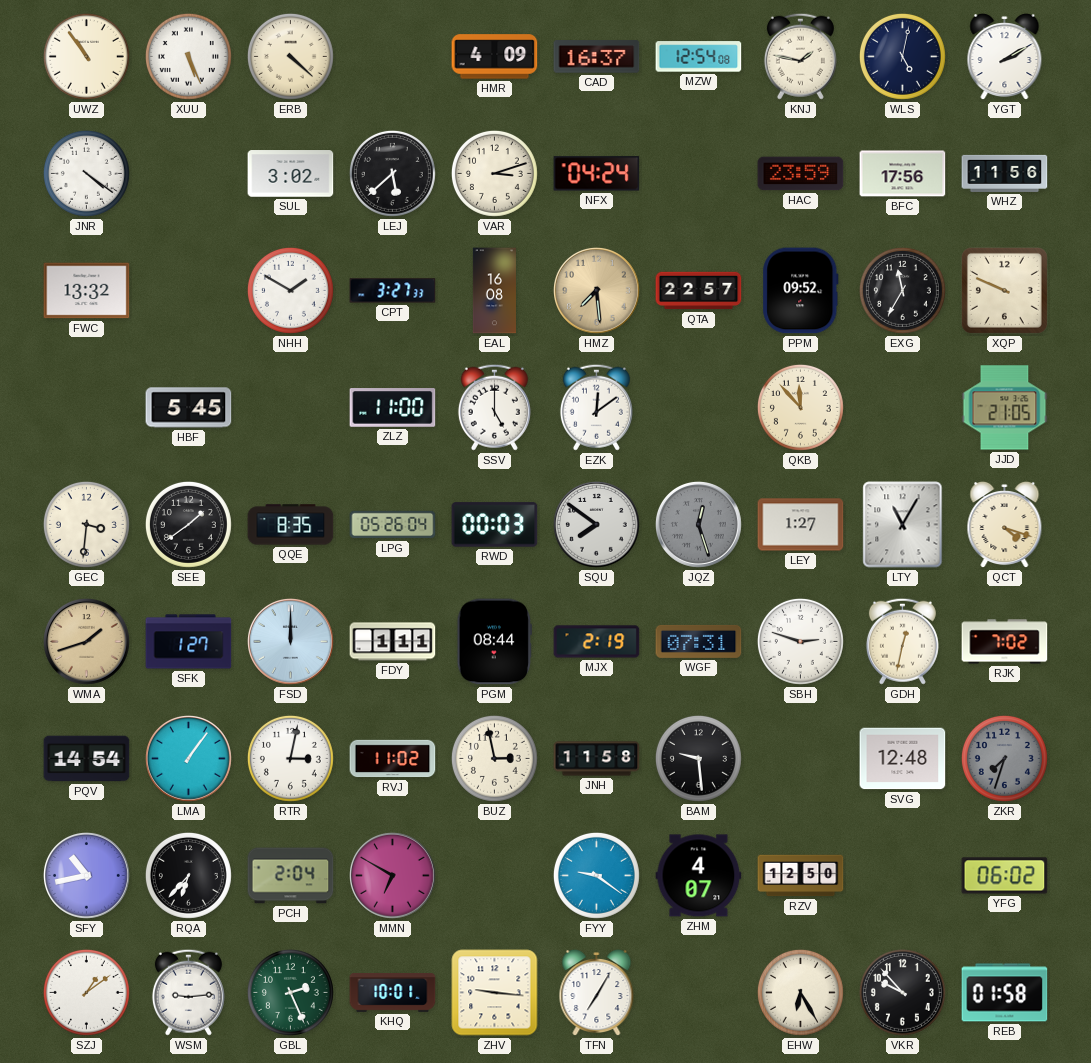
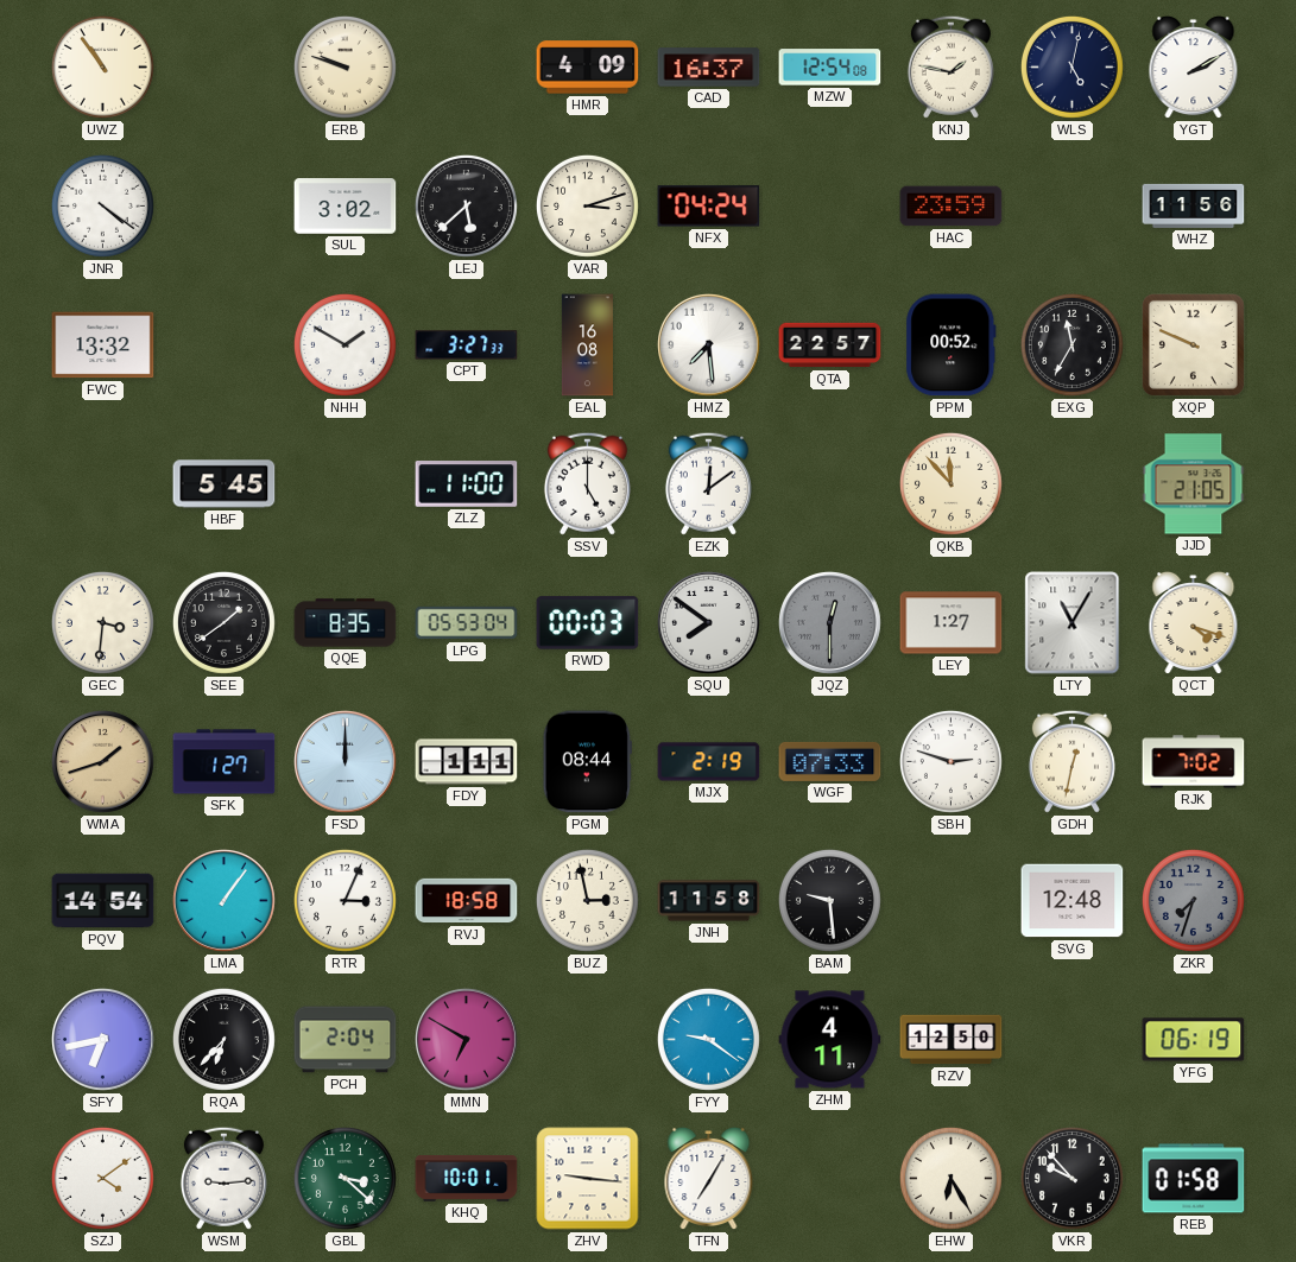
XUU: 5:26 -> none
ERB: 4:22 -> 9:48
BFC: 17:56 -> none
HMZ dial: champagne -> white
PPM: 09:52 -> 00:52
LPG: 05:26 -> 05:53
JQZ: 12:27 -> 12:30
WGF: 07:31 -> 07:33
RTR: 3:02 -> 3:04
RVJ: 11:02 -> 18:58
SFY: 10:43 -> 6:43
ZHM: 4:07 -> 4:11
YFG: 06:02 -> 06:19
SZJ: 1:09 -> 4:09
GBL: 2:26 -> 3:22
